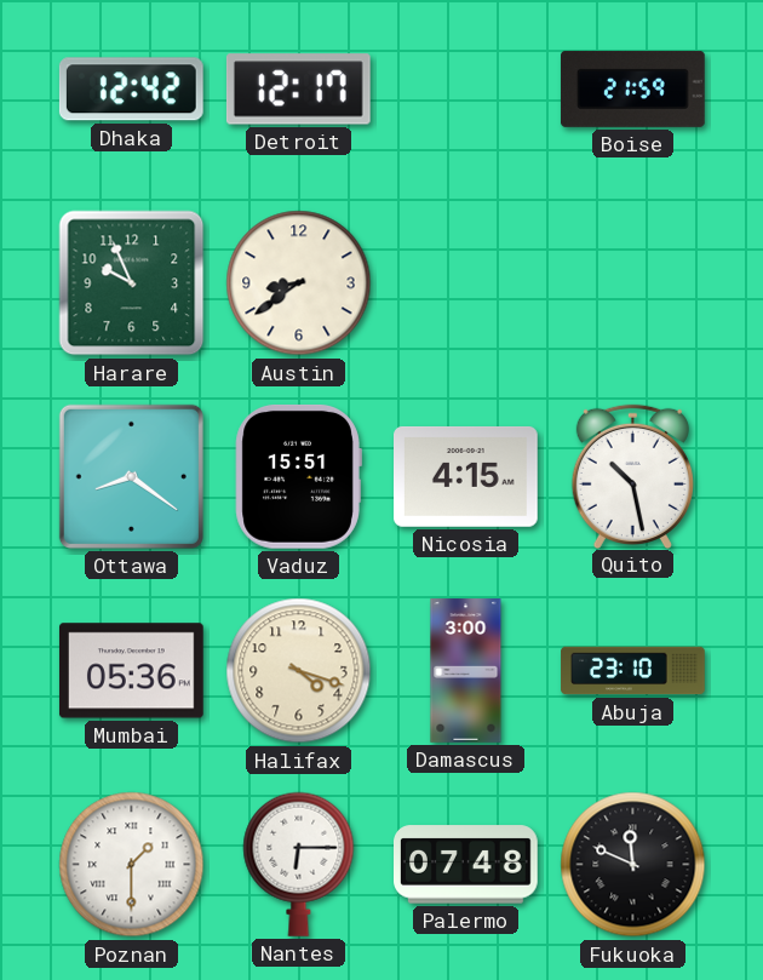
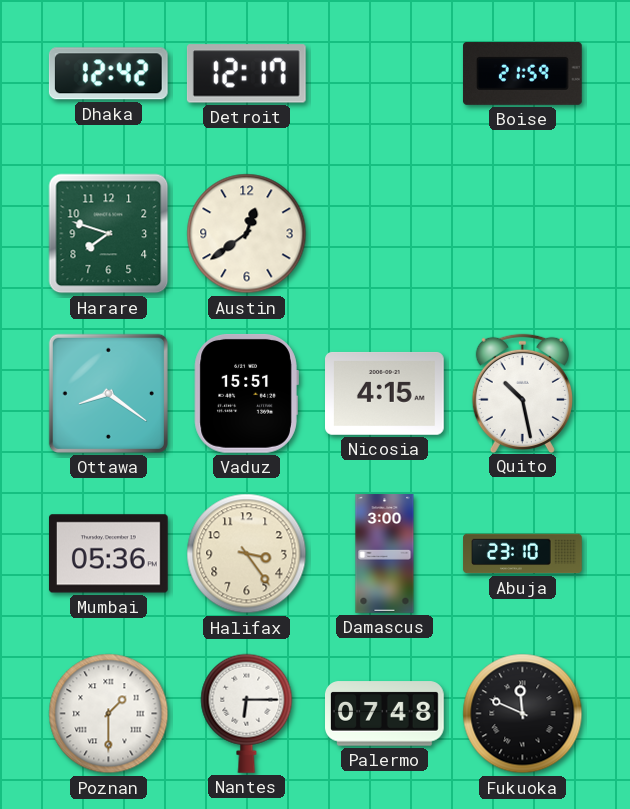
Harare: 9:56 -> 7:48
Austin: 8:39 -> 12:39
Halifax: 4:18 -> 3:24
